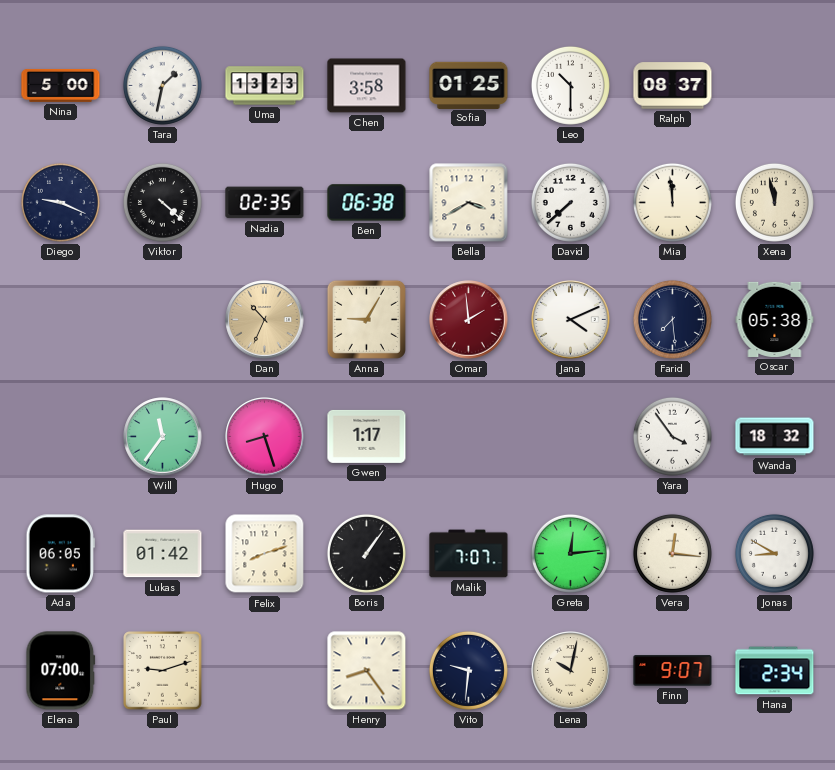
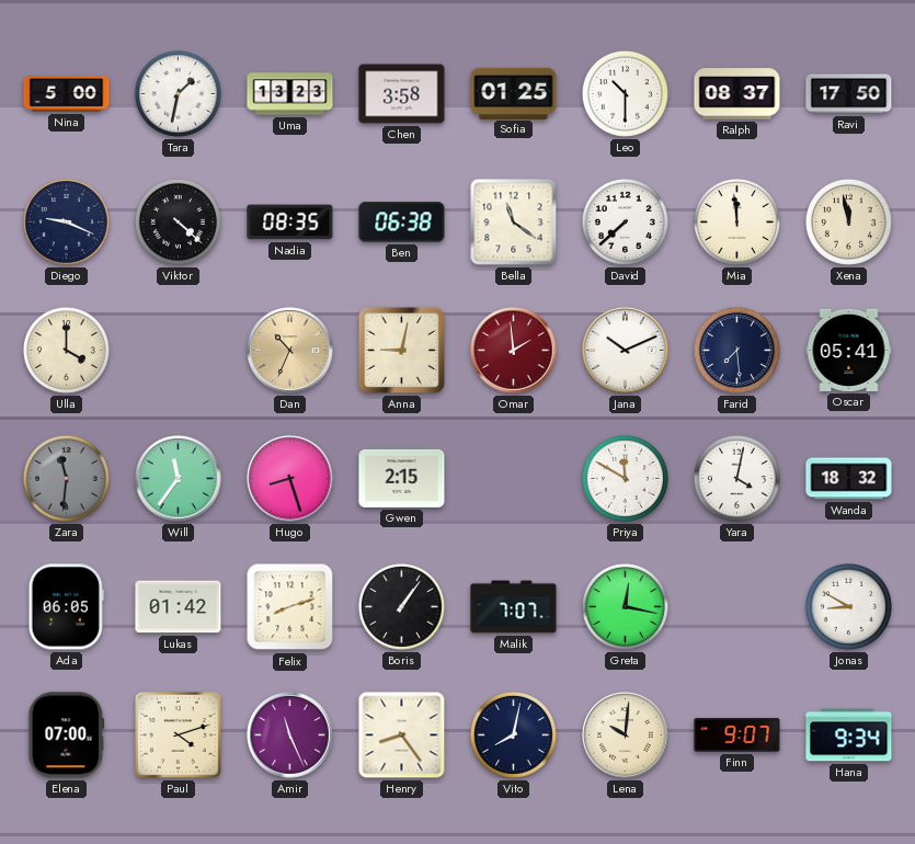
Ravi: none -> 17:50
Nadia: 02:35 -> 08:35
Bella: 3:40 -> 11:21
Ulla: none -> 4:00
Anna: 9:05 -> 9:02
Jana: 4:11 -> 10:11
Oscar: 05:38 -> 05:41
Zara: none -> 11:31
Gwen: 1:17 -> 2:15
Priya: none -> 11:50
Yara: 3:54 -> 4:02
Greta: 12:14 -> 12:17
Vera: 12:16 -> none
Paul: 9:12 -> 4:12
Amir: none -> 11:26
Vito: 9:31 -> 8:02
Lena: 10:02 -> 10:01
Hana: 2:34 -> 9:34
